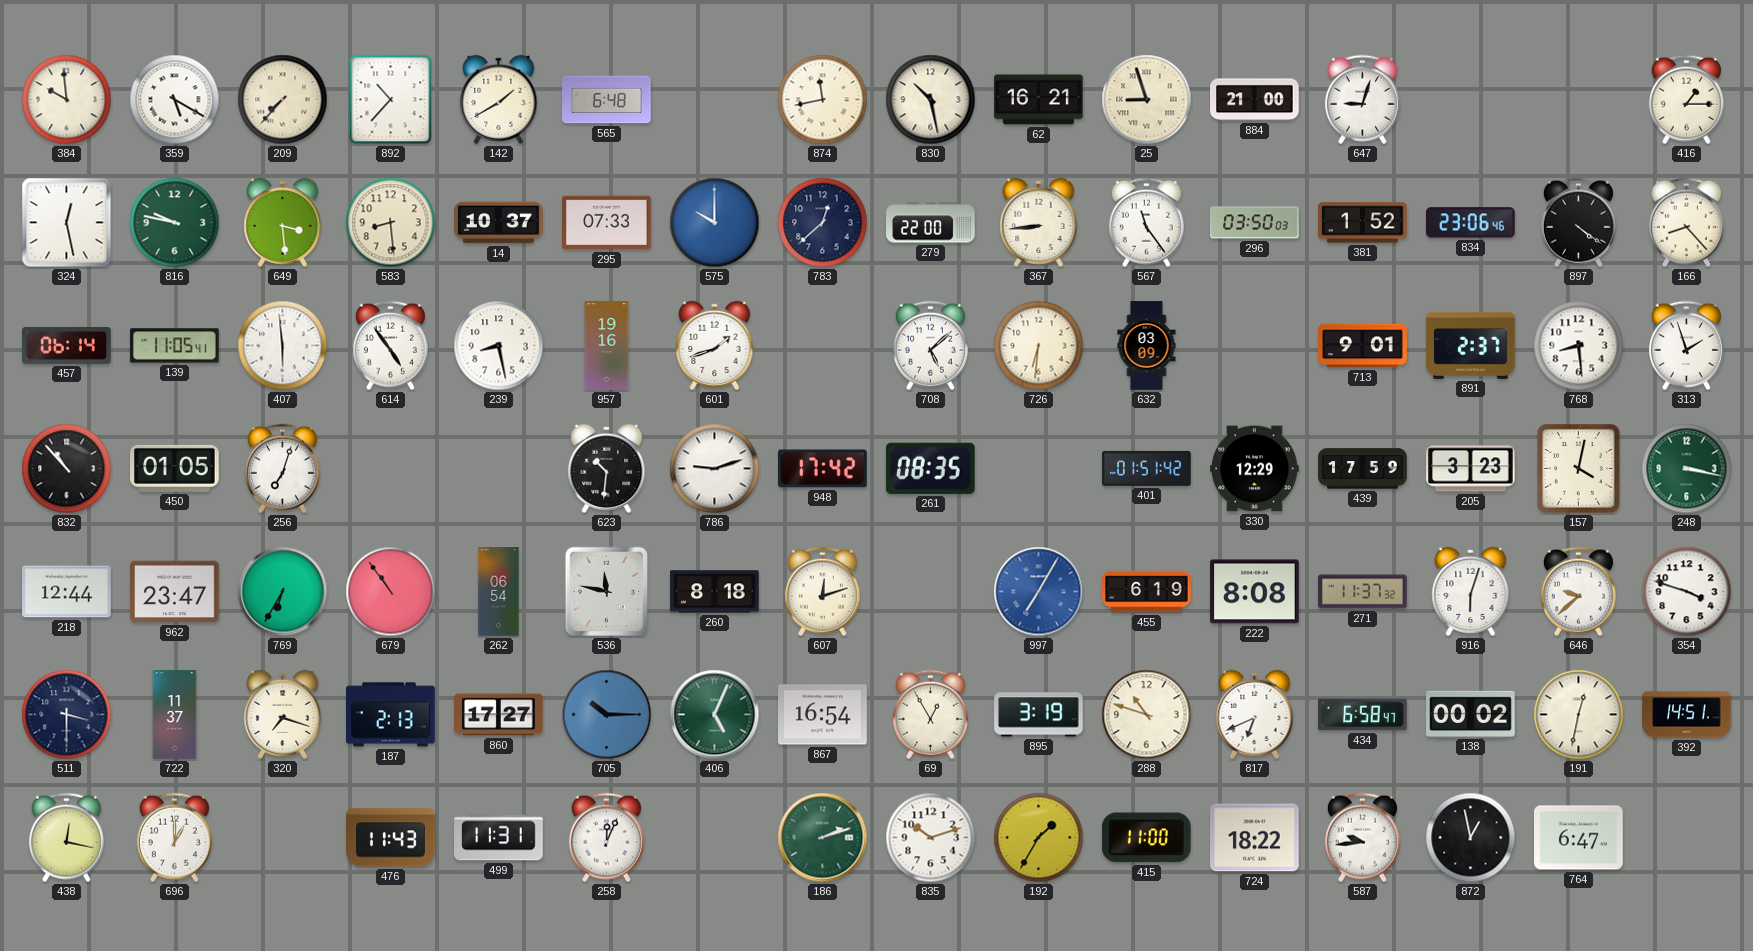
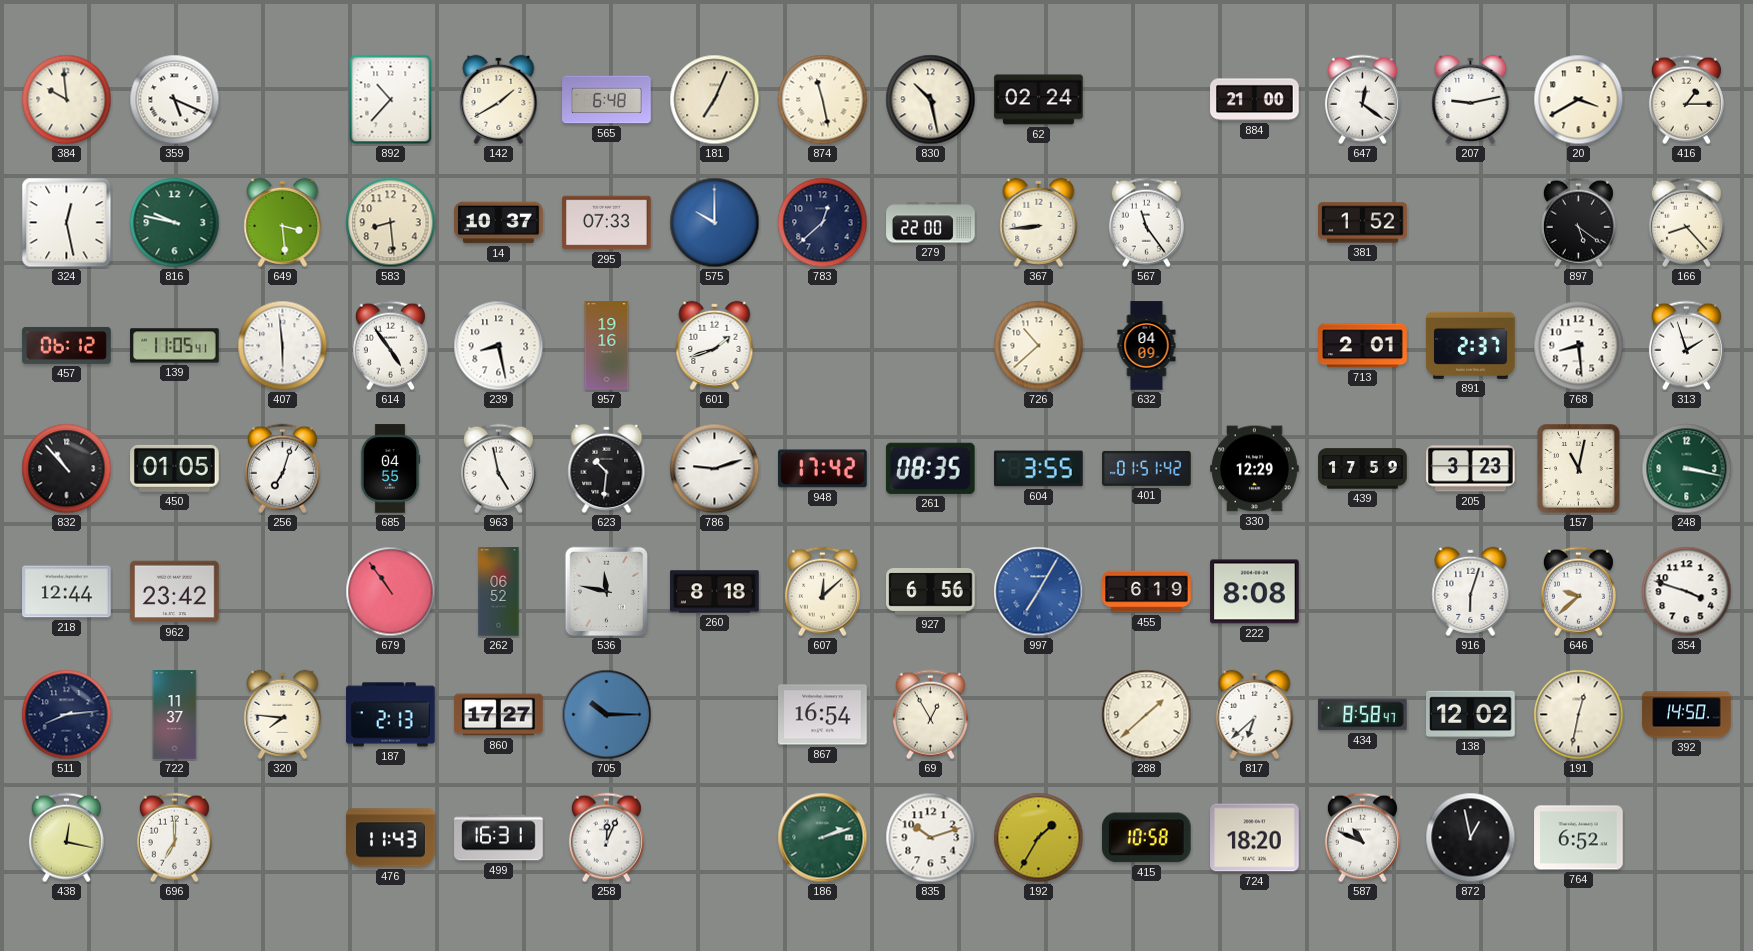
359: 5:20 -> 5:19
209: 7:37 -> none
181: none -> 7:04
874: 11:43 -> 11:28
62: 16:21 -> 02:24
25: 8:57 -> none
647: 9:03 -> 12:21
207: none -> 9:13
20: none -> 3:40
296: 03:50 -> none
834: 23:06 -> none
897: 4:21 -> 5:21
457: 06:14 -> 06:12
708: 5:08 -> none
726: 6:31 -> 10:38
632: 03:09 -> 04:09
713: 9:01 -> 2:01
685: none -> 04:55
963: none -> 4:58
604: none -> 3:55
157: 4:02 -> 11:02
962: 23:47 -> 23:42
769: 6:35 -> none
262: 06:54 -> 06:52
607: 12:12 -> 12:08
927: none -> 6:56
271: 11:37 -> none
511: 3:30 -> 8:14
320: 7:18 -> 7:46
406: 5:04 -> none
895: 3:19 -> none
288: 10:48 -> 1:38
817: 6:41 -> 6:38
434: 6:58 -> 8:58
138: 00:02 -> 12:02
392: 14:51 -> 14:50
696: 1:00 -> 7:00
499: 11:31 -> 16:31
415: 11:00 -> 10:58
724: 18:22 -> 18:20
587: 9:44 -> 10:49
764: 6:47 -> 6:52
